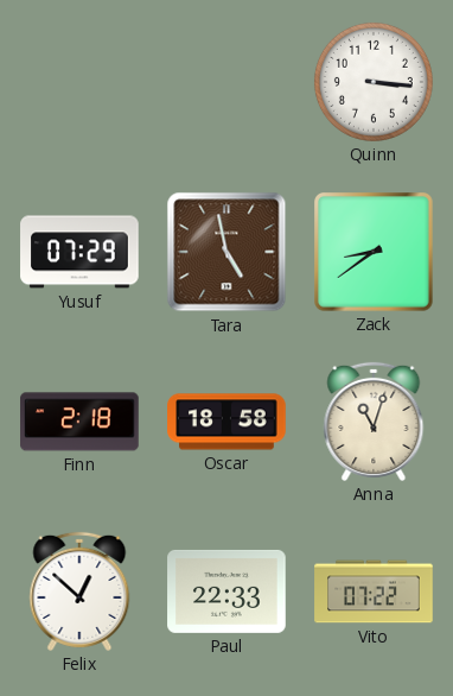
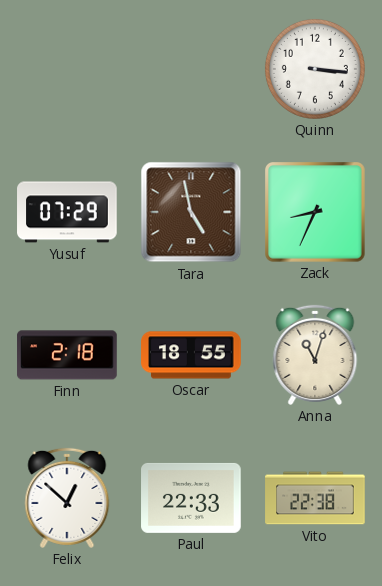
Zack: 8:39 -> 8:34
Oscar: 18:58 -> 18:55
Vito: 07:22 -> 22:38
